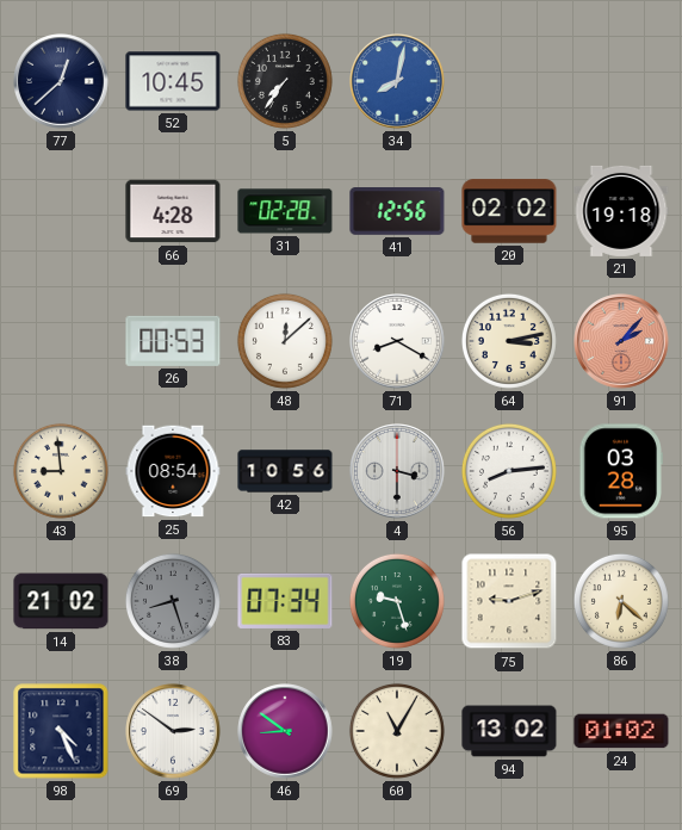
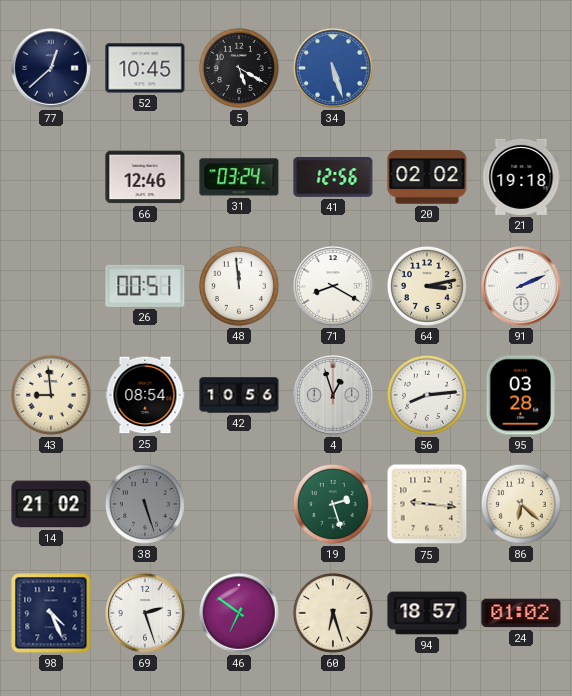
5: 7:36 -> 5:20
34: 8:02 -> 5:27
66: 4:28 -> 12:46
31: 02:28 -> 03:24
26: 00:53 -> 00:51
48: 12:08 -> 11:59
91: 2:07 -> 2:11
91 dial: salmon -> white
4: 3:30 -> 12:57
38: 8:27 -> 5:27
83: 07:34 -> none
19: 9:27 -> 2:27
75: 9:12 -> 9:16
69: 2:51 -> 2:27
46: 8:51 -> 6:51
60: 11:05 -> 6:27
94: 13:02 -> 18:57
